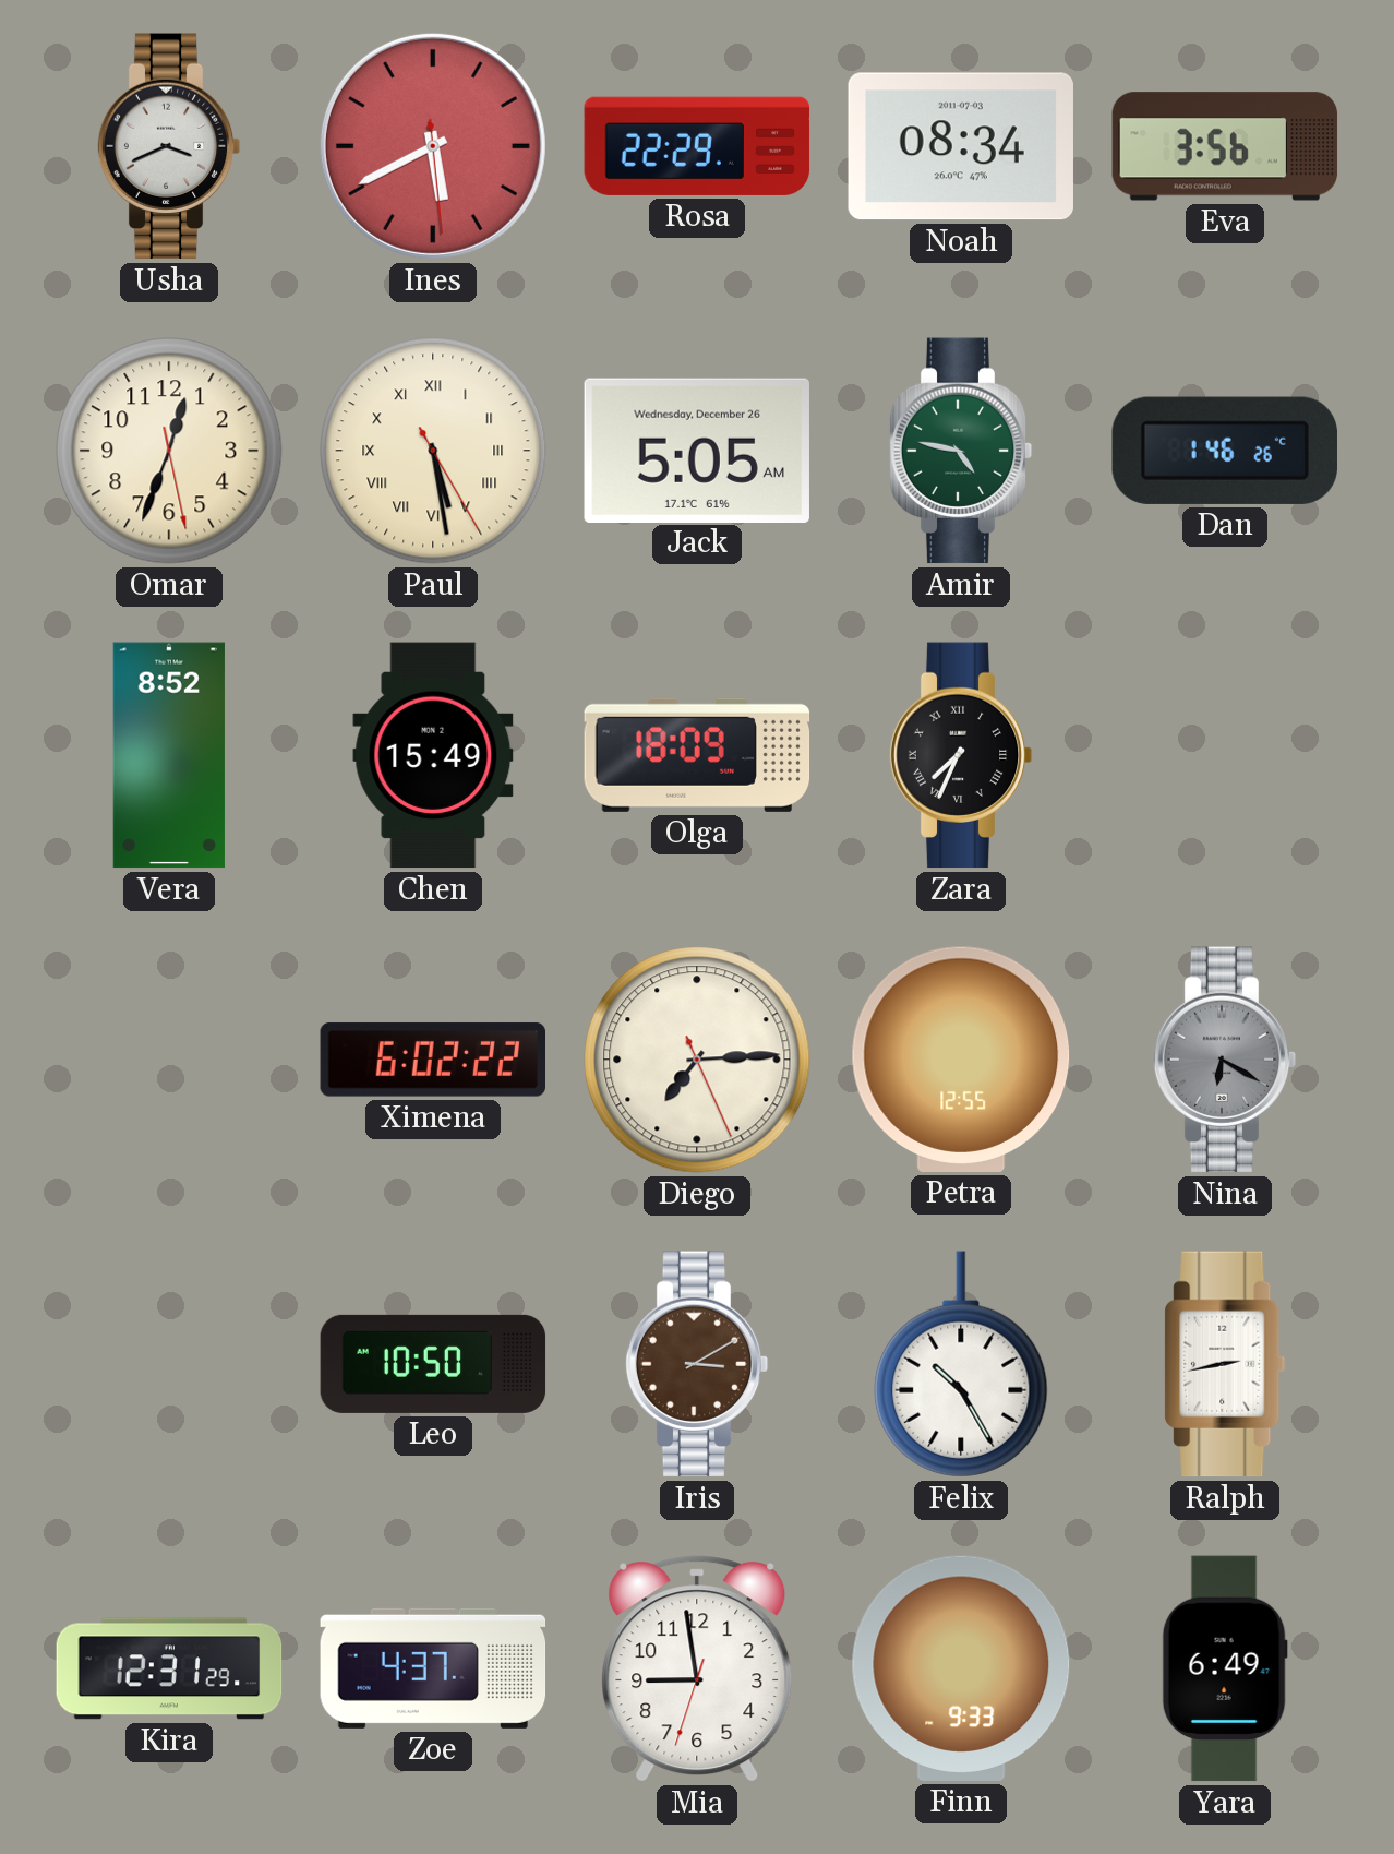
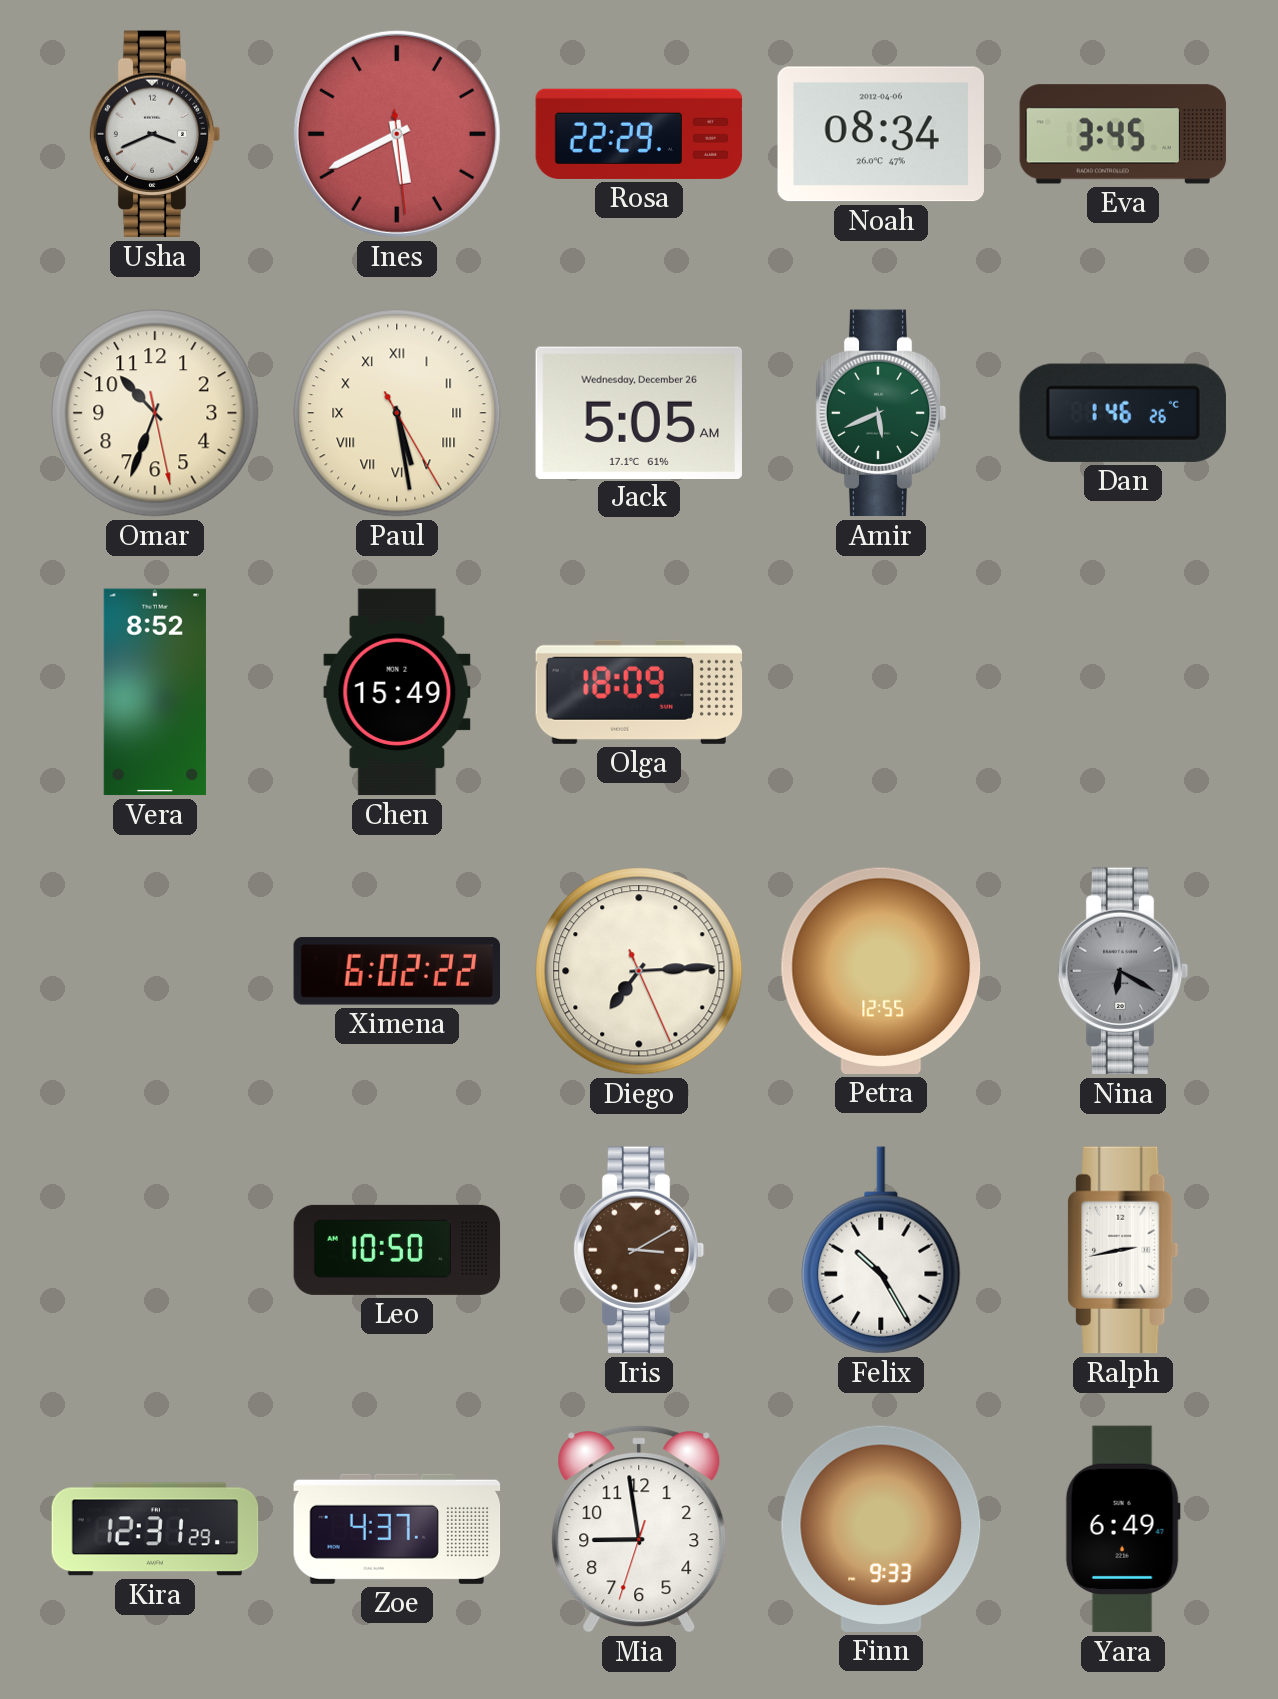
Noah date: 2011-07-03 -> 2012-04-06
Eva: 3:56 -> 3:45
Omar: 12:33 -> 10:33
Amir: 4:47 -> 5:41
Zara: 7:34 -> none
